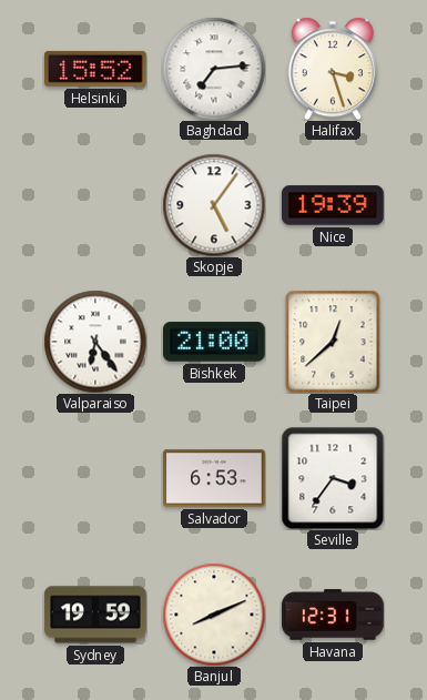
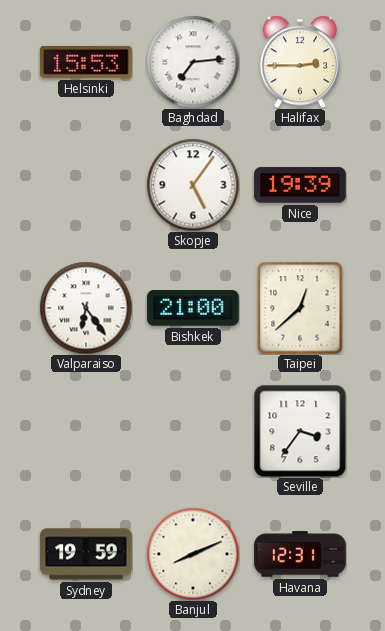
Helsinki: 15:52 -> 15:53
Halifax: 3:27 -> 2:45
Salvador: 6:53 -> none
